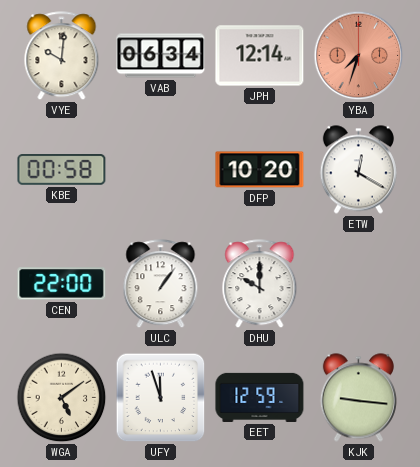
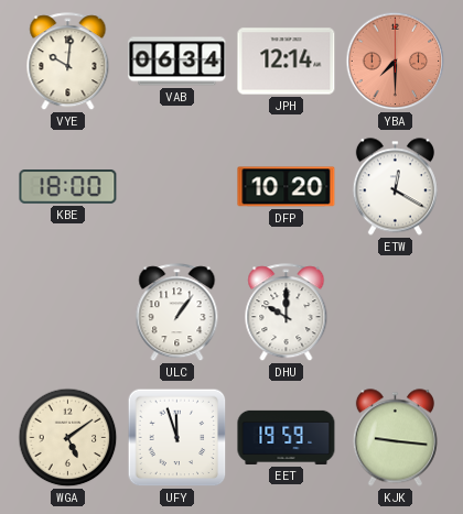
YBA: 7:33 -> 7:30
KBE: 00:58 -> 18:00
CEN: 22:00 -> none
EET: 12:59 -> 19:59
